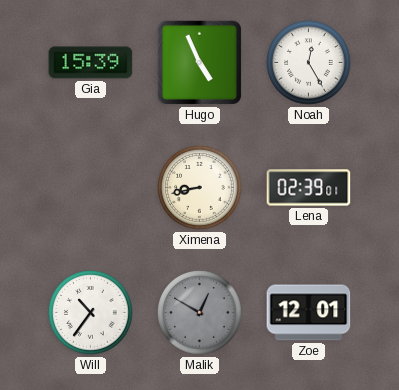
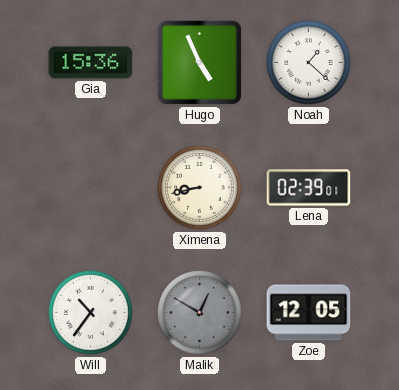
Gia: 15:39 -> 15:36
Noah: 12:25 -> 1:22
Zoe: 12:01 -> 12:05
